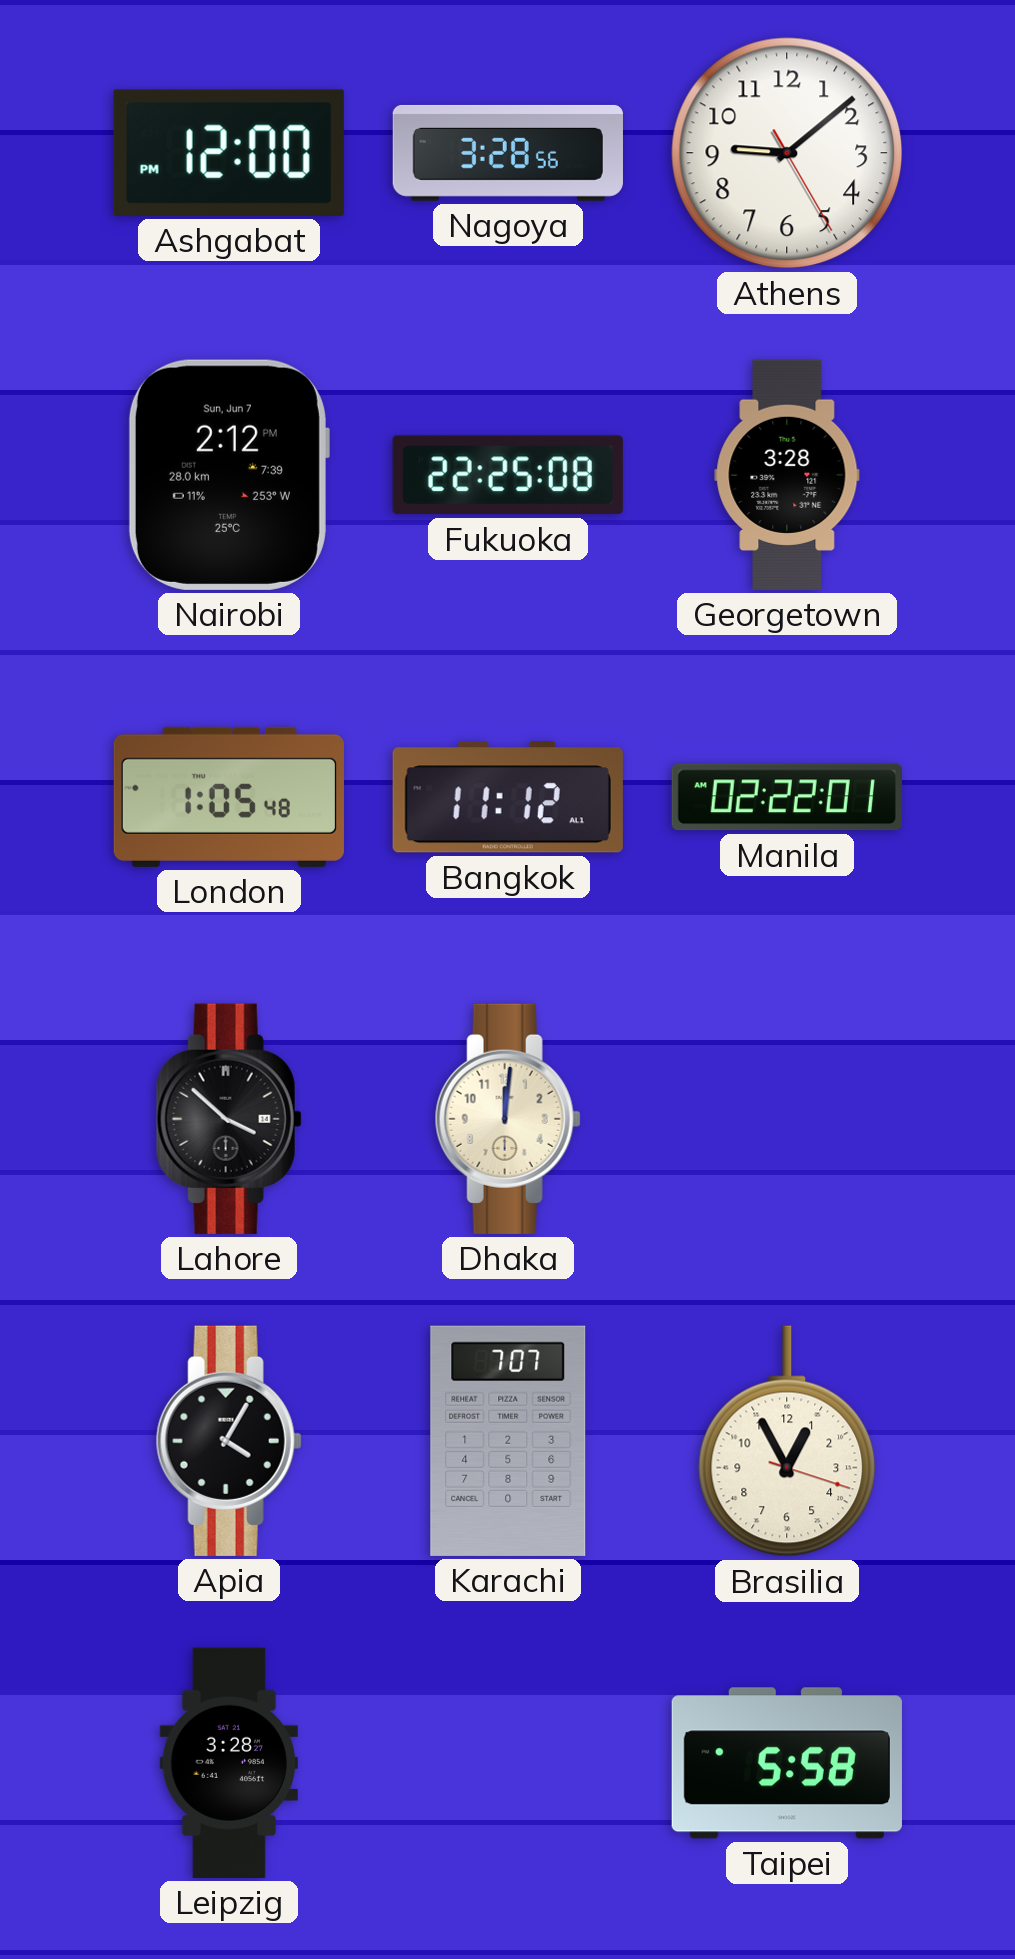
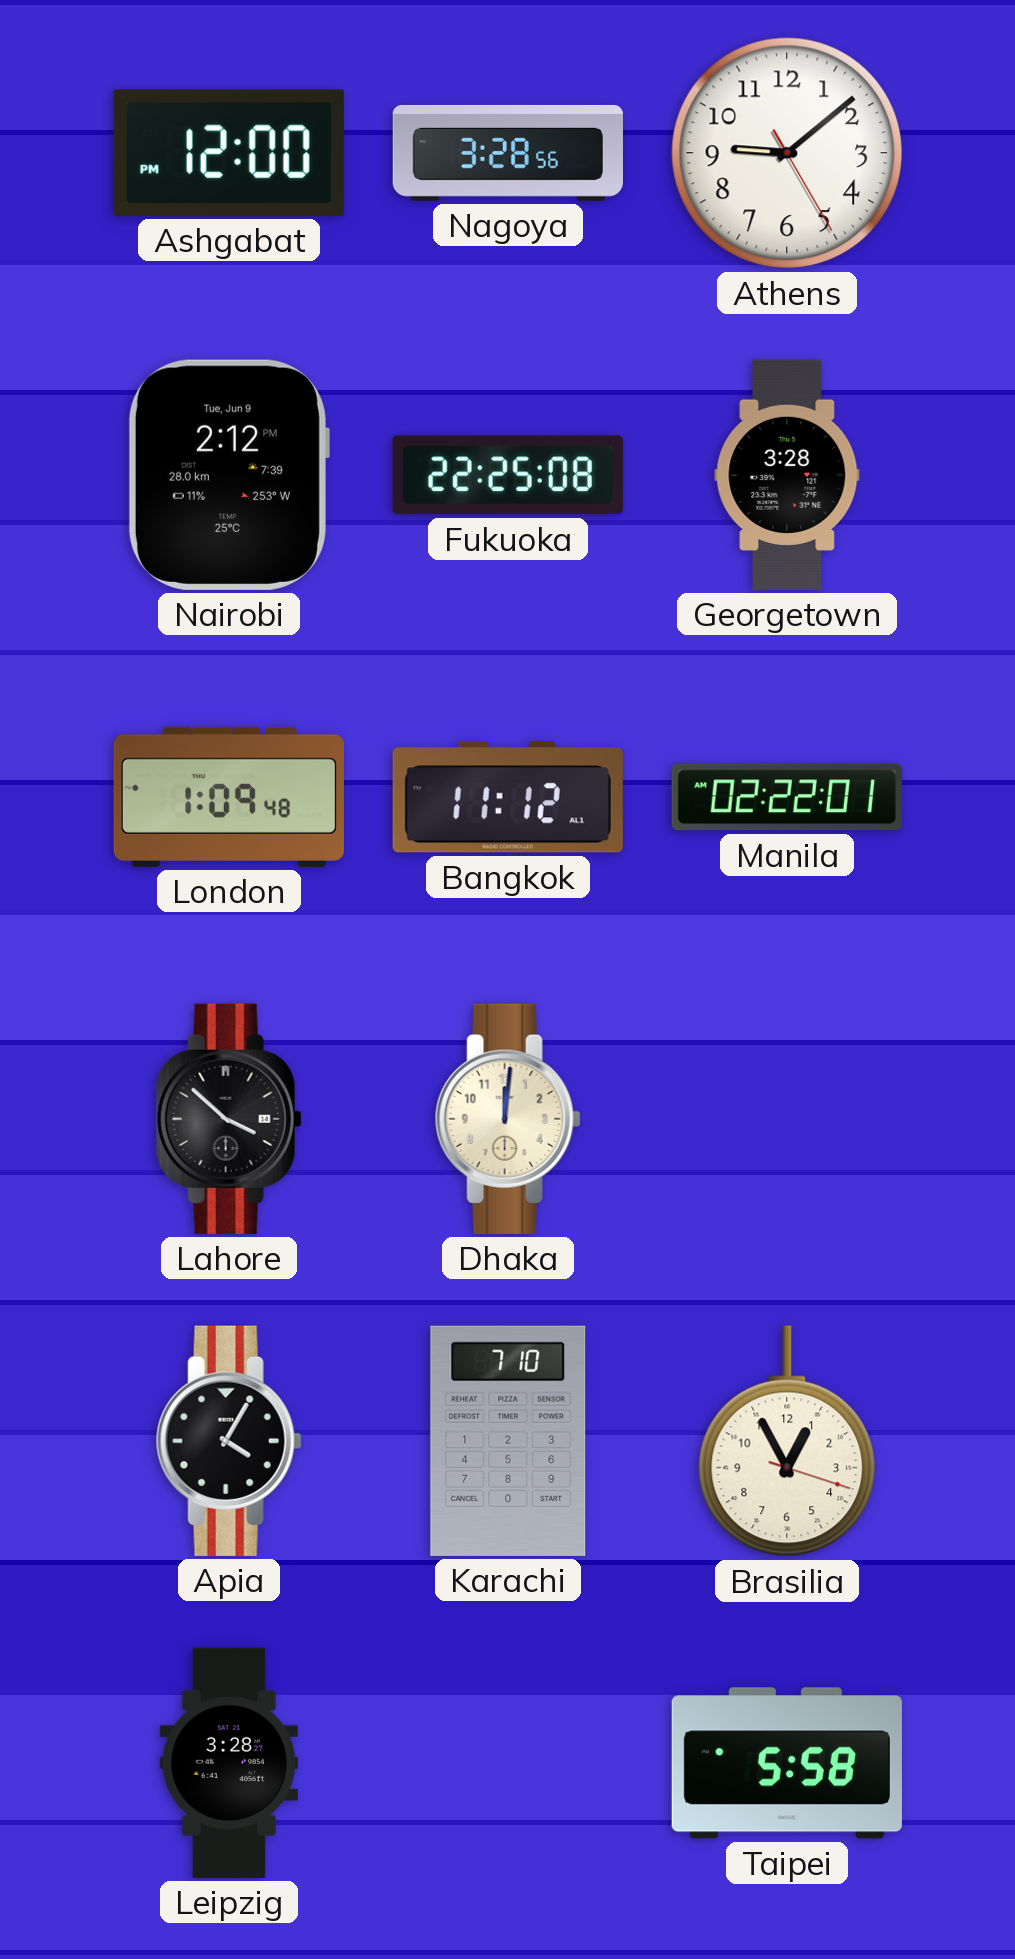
Nairobi date: Sun, Jun 7 -> Tue, Jun 9
London: 1:05 -> 1:09
Karachi: 7:07 -> 7:10
